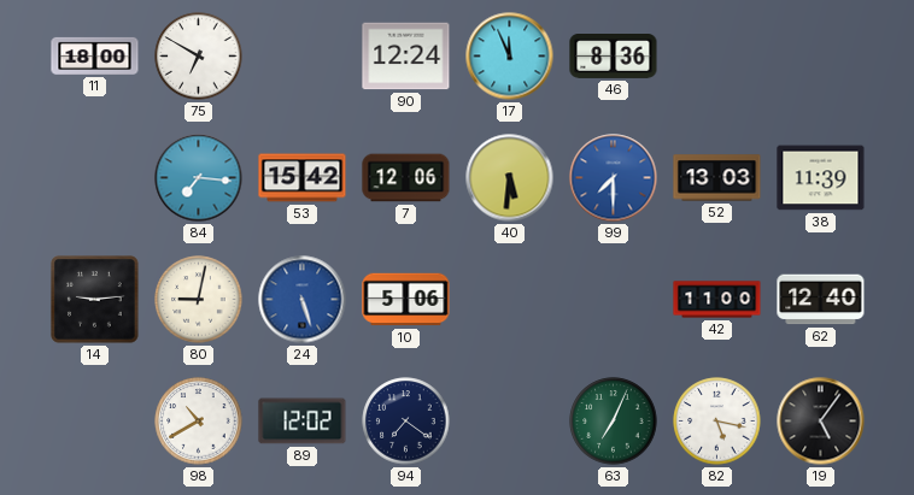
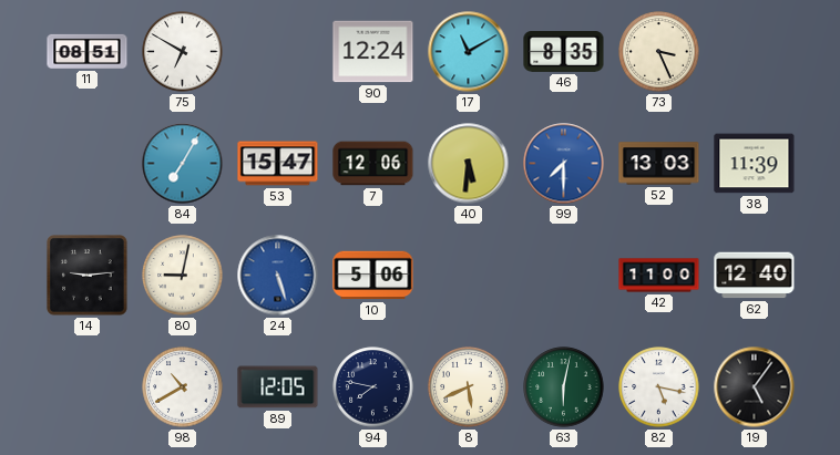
11: 18:00 -> 08:51
17: 11:56 -> 11:10
46: 8:36 -> 8:35
73: none -> 3:26
84: 7:16 -> 7:05
53: 15:42 -> 15:47
89: 12:02 -> 12:05
94: 7:21 -> 7:47
8: none -> 5:41
63: 7:04 -> 6:02
